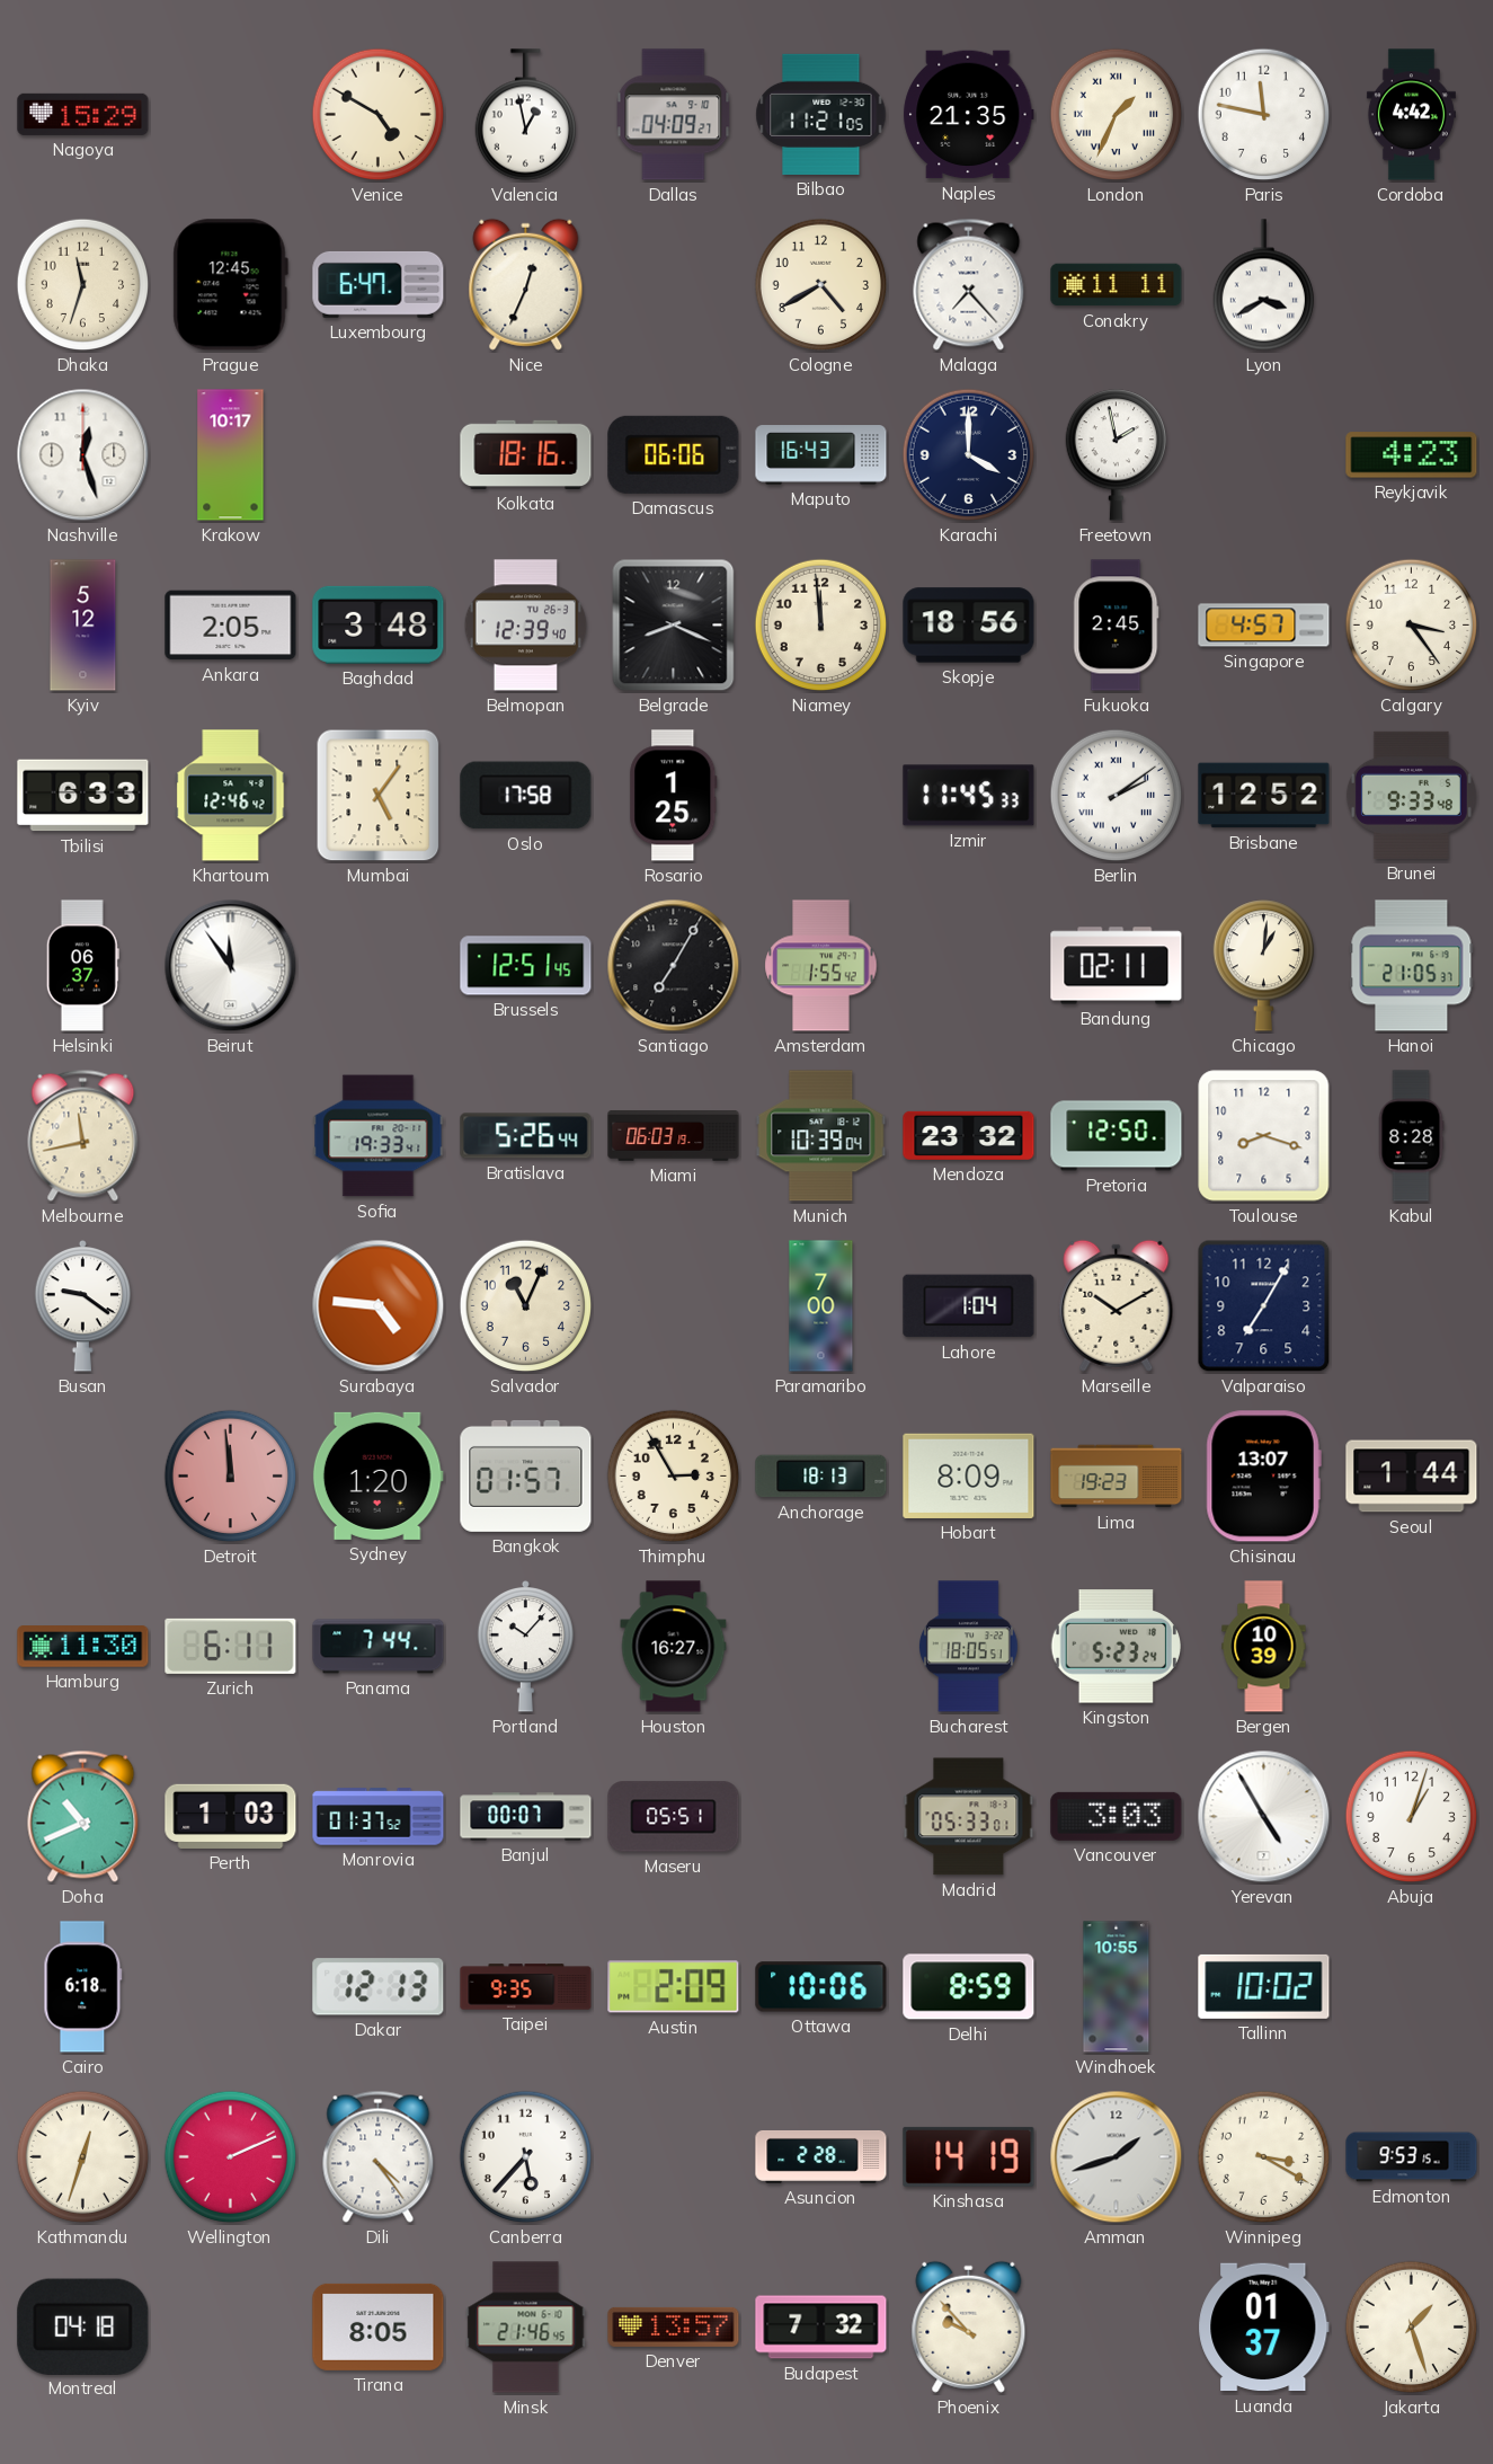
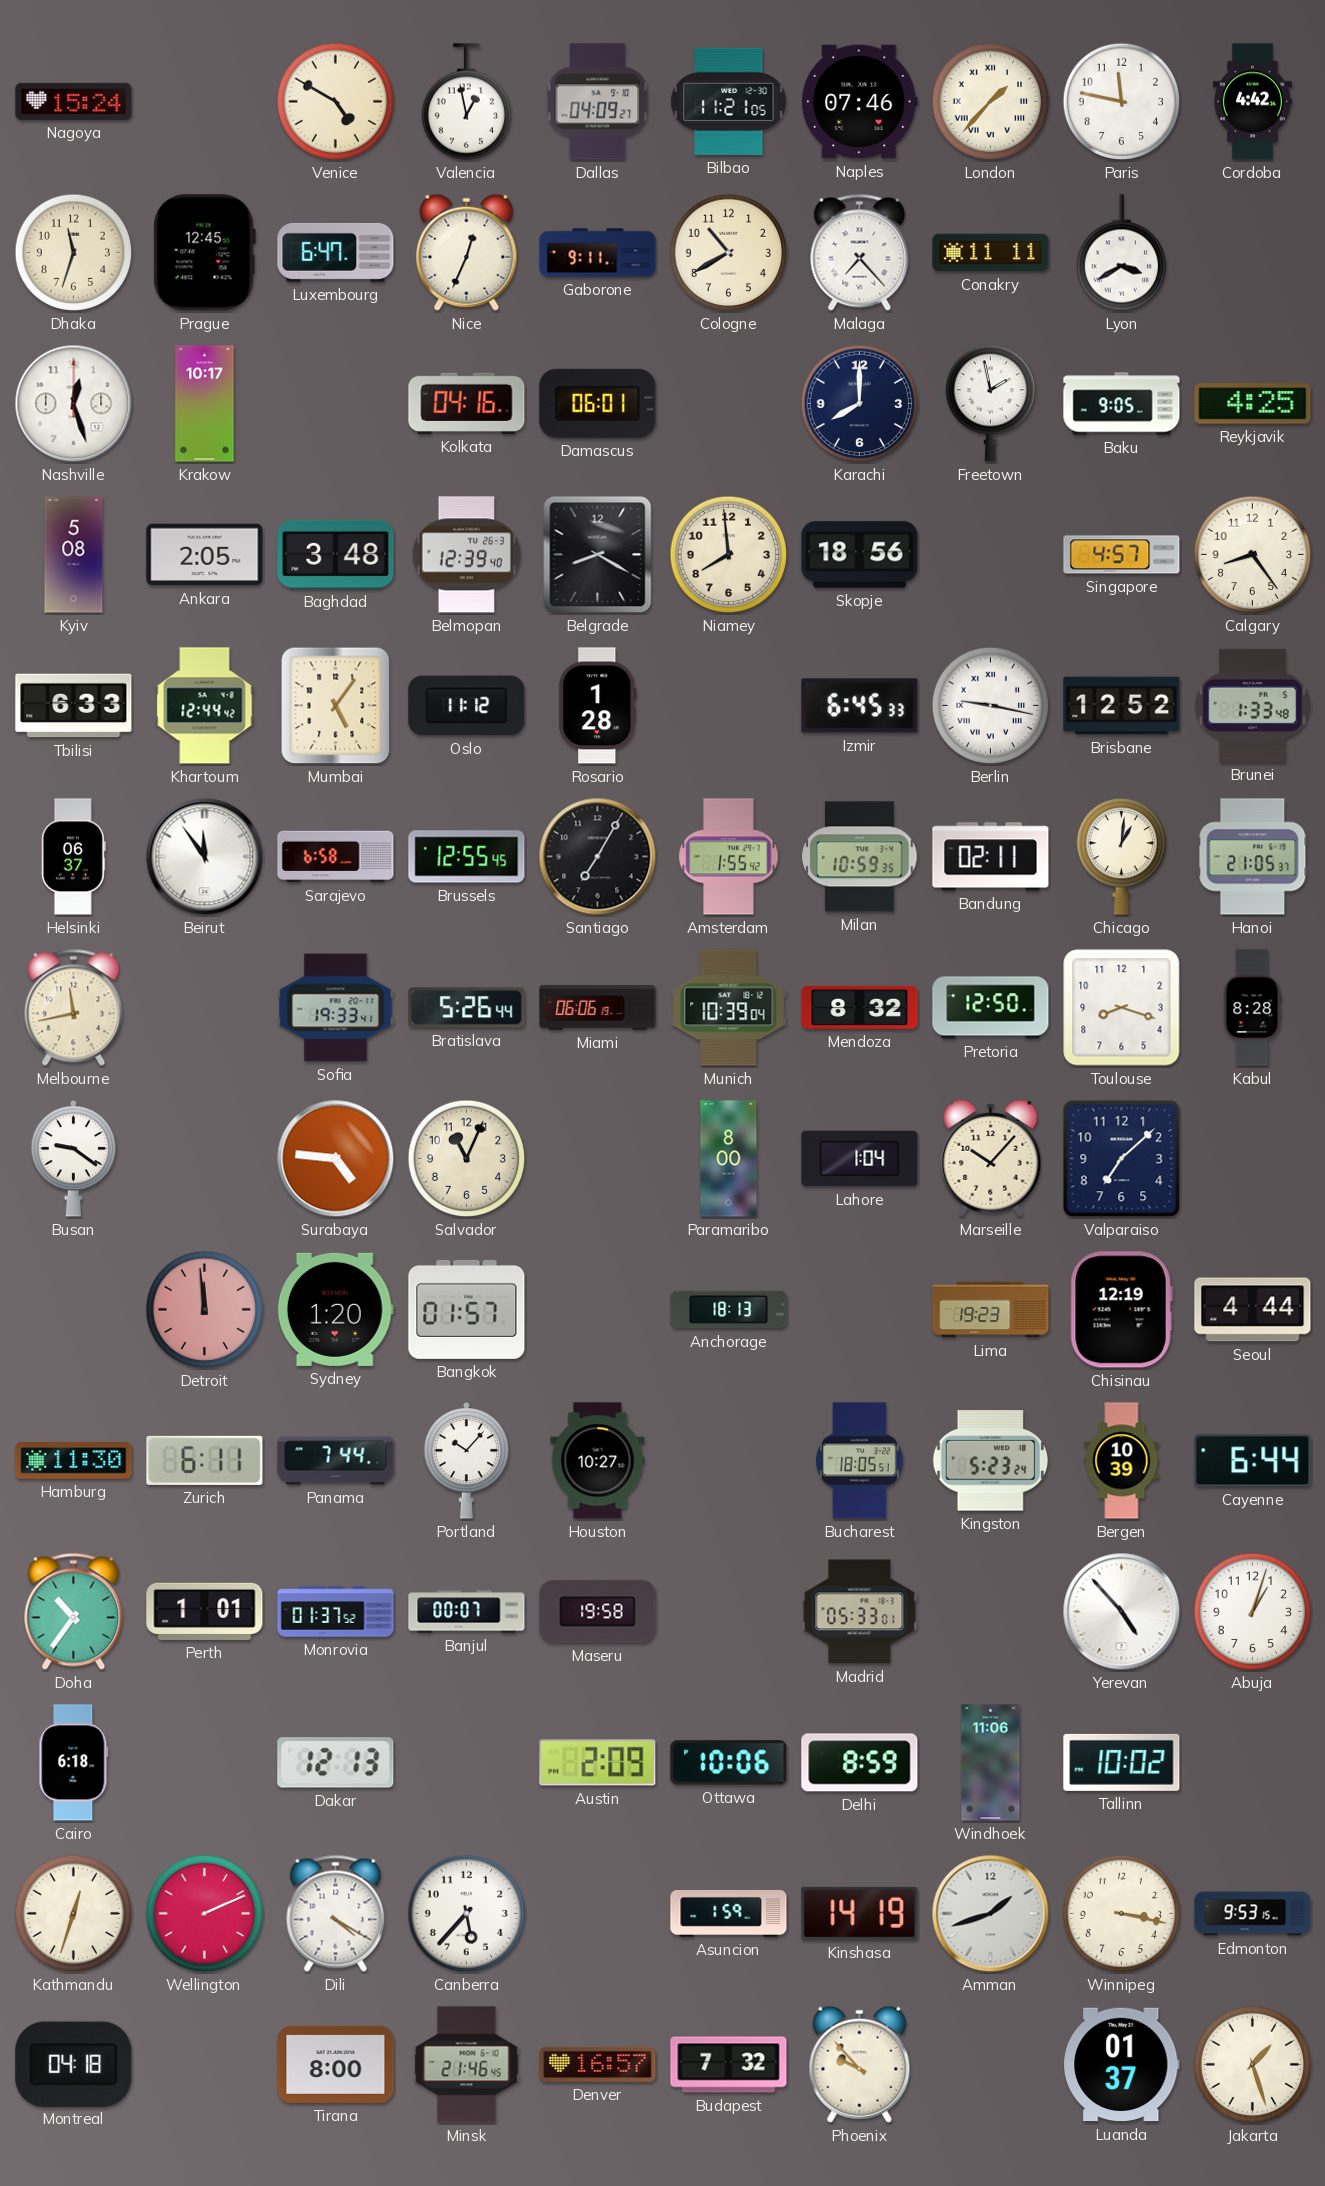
Nagoya: 15:29 -> 15:24
Naples: 21:35 -> 07:46
London: 1:34 -> 1:37
Gaborone: none -> 9:11
Cologne: 4:40 -> 10:40
Kolkata: 18:16 -> 04:16
Damascus: 06:06 -> 06:01
Maputo: 16:43 -> none
Karachi: 4:00 -> 8:00
Baku: none -> 9:05
Reykjavik: 4:23 -> 4:25
Kyiv: 5:12 -> 5:08
Belgrade: 8:19 -> 8:20
Niamey: 11:59 -> 7:59
Fukuoka: 2:45 -> none
Calgary: 3:24 -> 8:24
Khartoum: 12:46 -> 12:44
Oslo: 17:58 -> 11:12
Rosario: 1:25 -> 1:28
Izmir: 11:45 -> 6:45
Berlin: 2:09 -> 9:17
Brunei: 9:33 -> 1:33
Sarajevo: none -> 6:58
Brussels: 12:51 -> 12:55
Milan: none -> 10:59
Miami: 06:03 -> 06:06
Mendoza: 23:32 -> 8:32
Paramaribo: 7:00 -> 8:00
Marseille: 10:10 -> 10:07
Valparaiso: 7:05 -> 7:08
Thimphu: 2:55 -> none
Hobart: 8:09 -> none
Chisinau: 13:07 -> 12:19
Seoul: 1:44 -> 4:44
Houston: 16:27 -> 10:27
Cayenne: none -> 6:44
Doha: 10:41 -> 10:36
Perth: 1:03 -> 1:01
Maseru: 05:51 -> 19:58
Vancouver: 3:03 -> none
Yerevan: 4:55 -> 4:53
Taipei: 9:35 -> none
Windhoek: 10:55 -> 11:06
Dili: 4:24 -> 4:20
Asuncion: 2:28 -> 1:59
Winnipeg: 3:20 -> 3:17
Tirana: 8:05 -> 8:00
Denver: 13:57 -> 16:57
